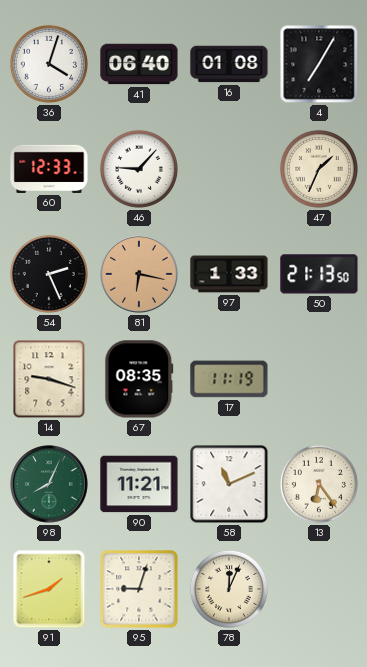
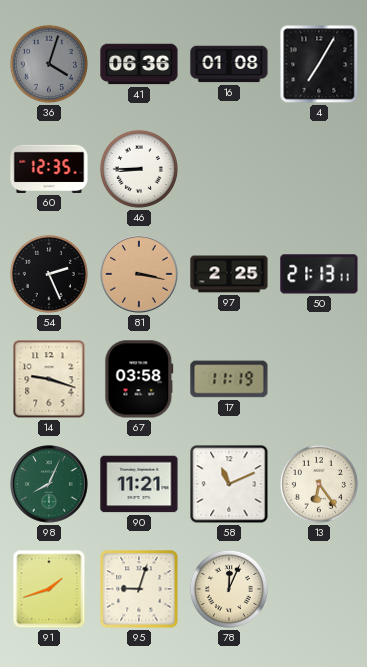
36 dial: white -> grey
41: 06:40 -> 06:36
60: 12:33 -> 12:35
46: 9:07 -> 8:45
47: 1:34 -> none
81: 6:17 -> 3:17
97: 1:33 -> 2:25
50: 21:13:50 -> 21:13:11
67: 08:35 -> 03:58
